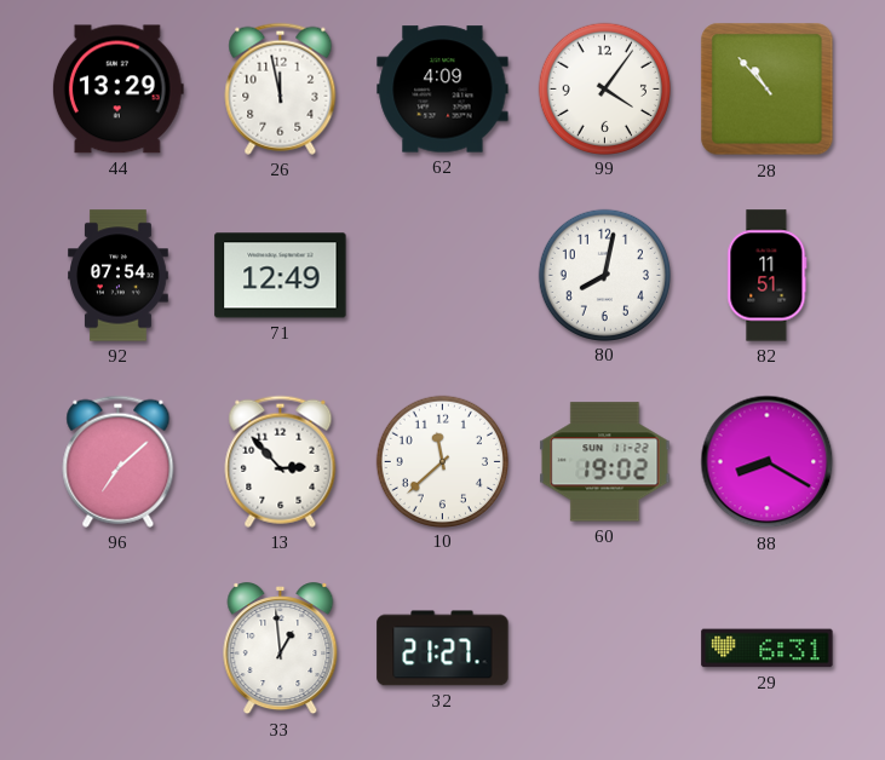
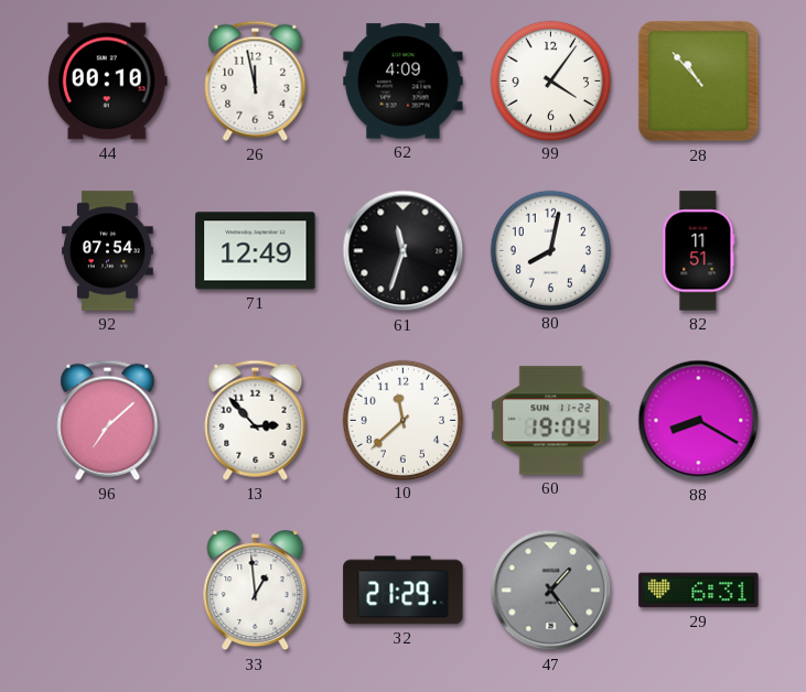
44: 13:29 -> 00:10
61: none -> 11:33
60: 19:02 -> 19:04
32: 21:27 -> 21:29
47: none -> 1:24
